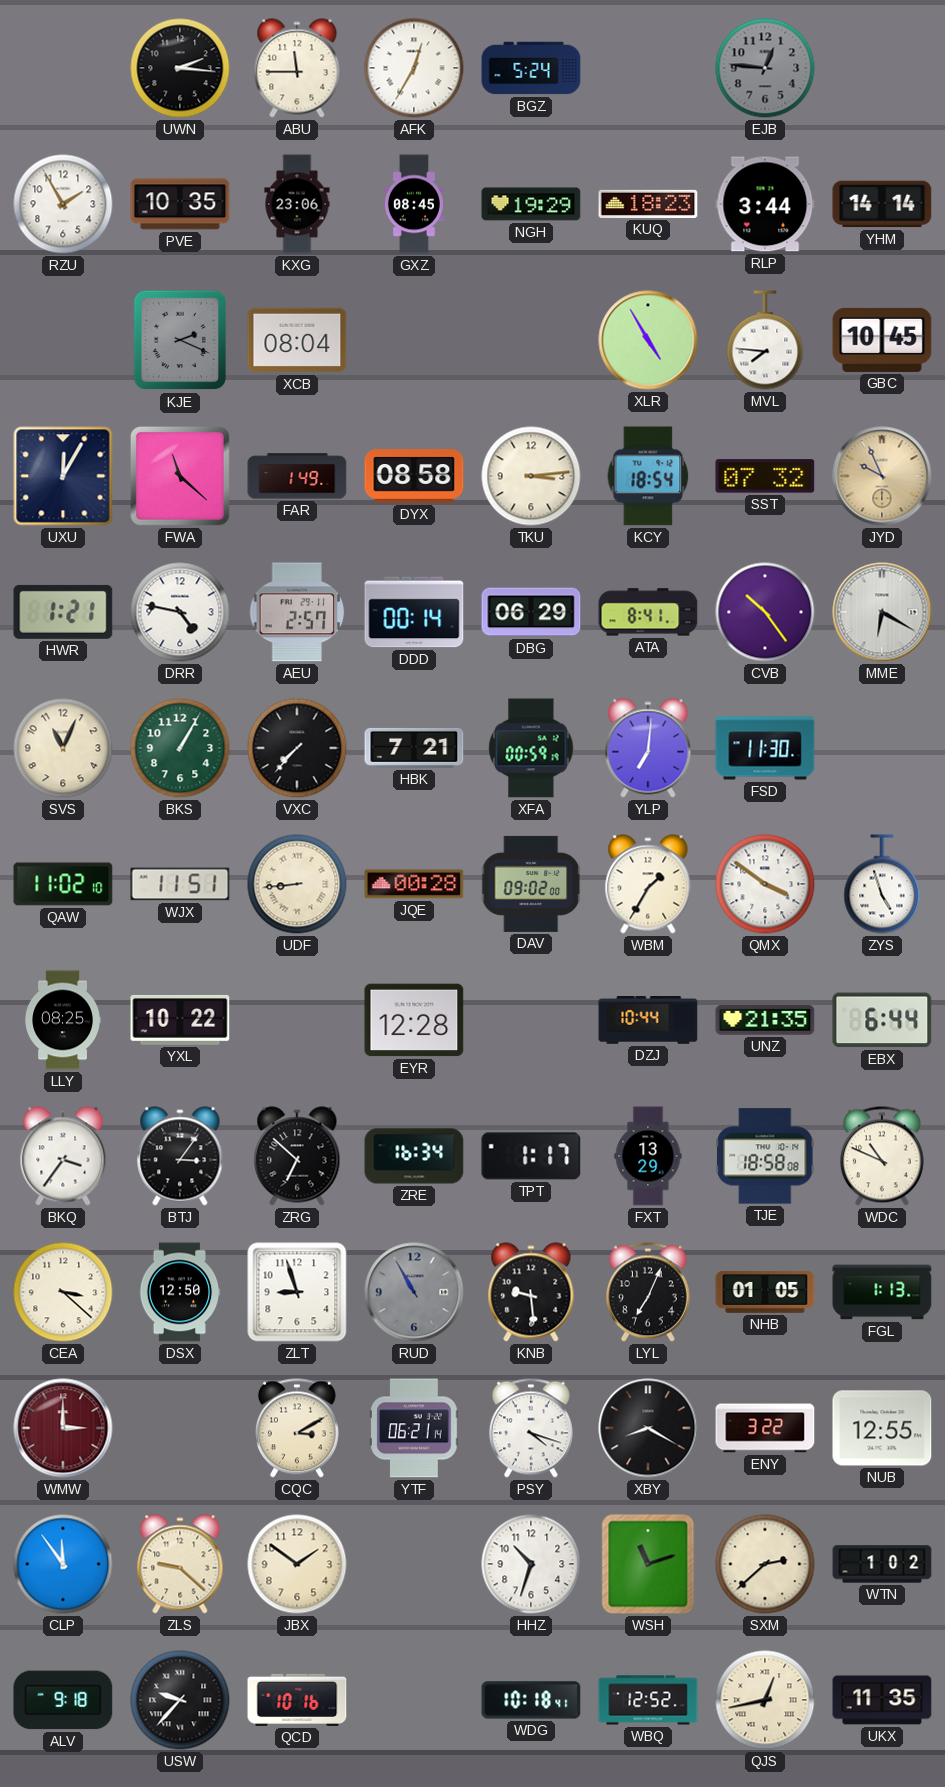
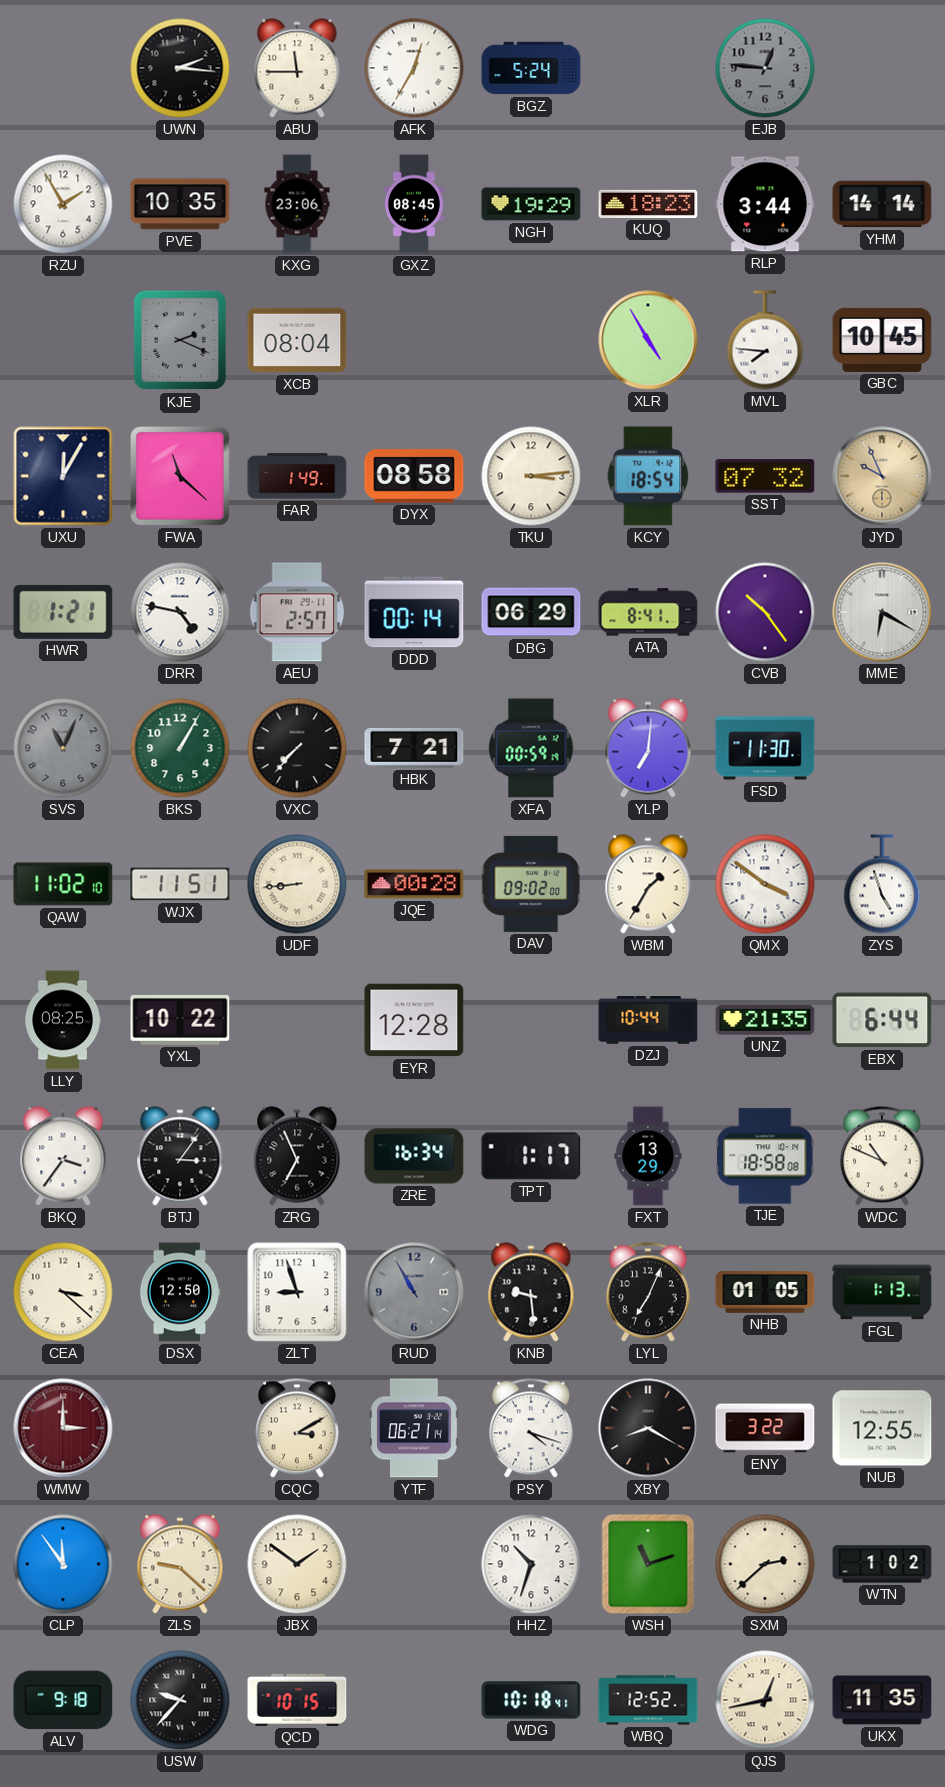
SVS dial: cream -> grey
ZRG: 6:52 -> 6:56
QCD: 10:16 -> 10:15
